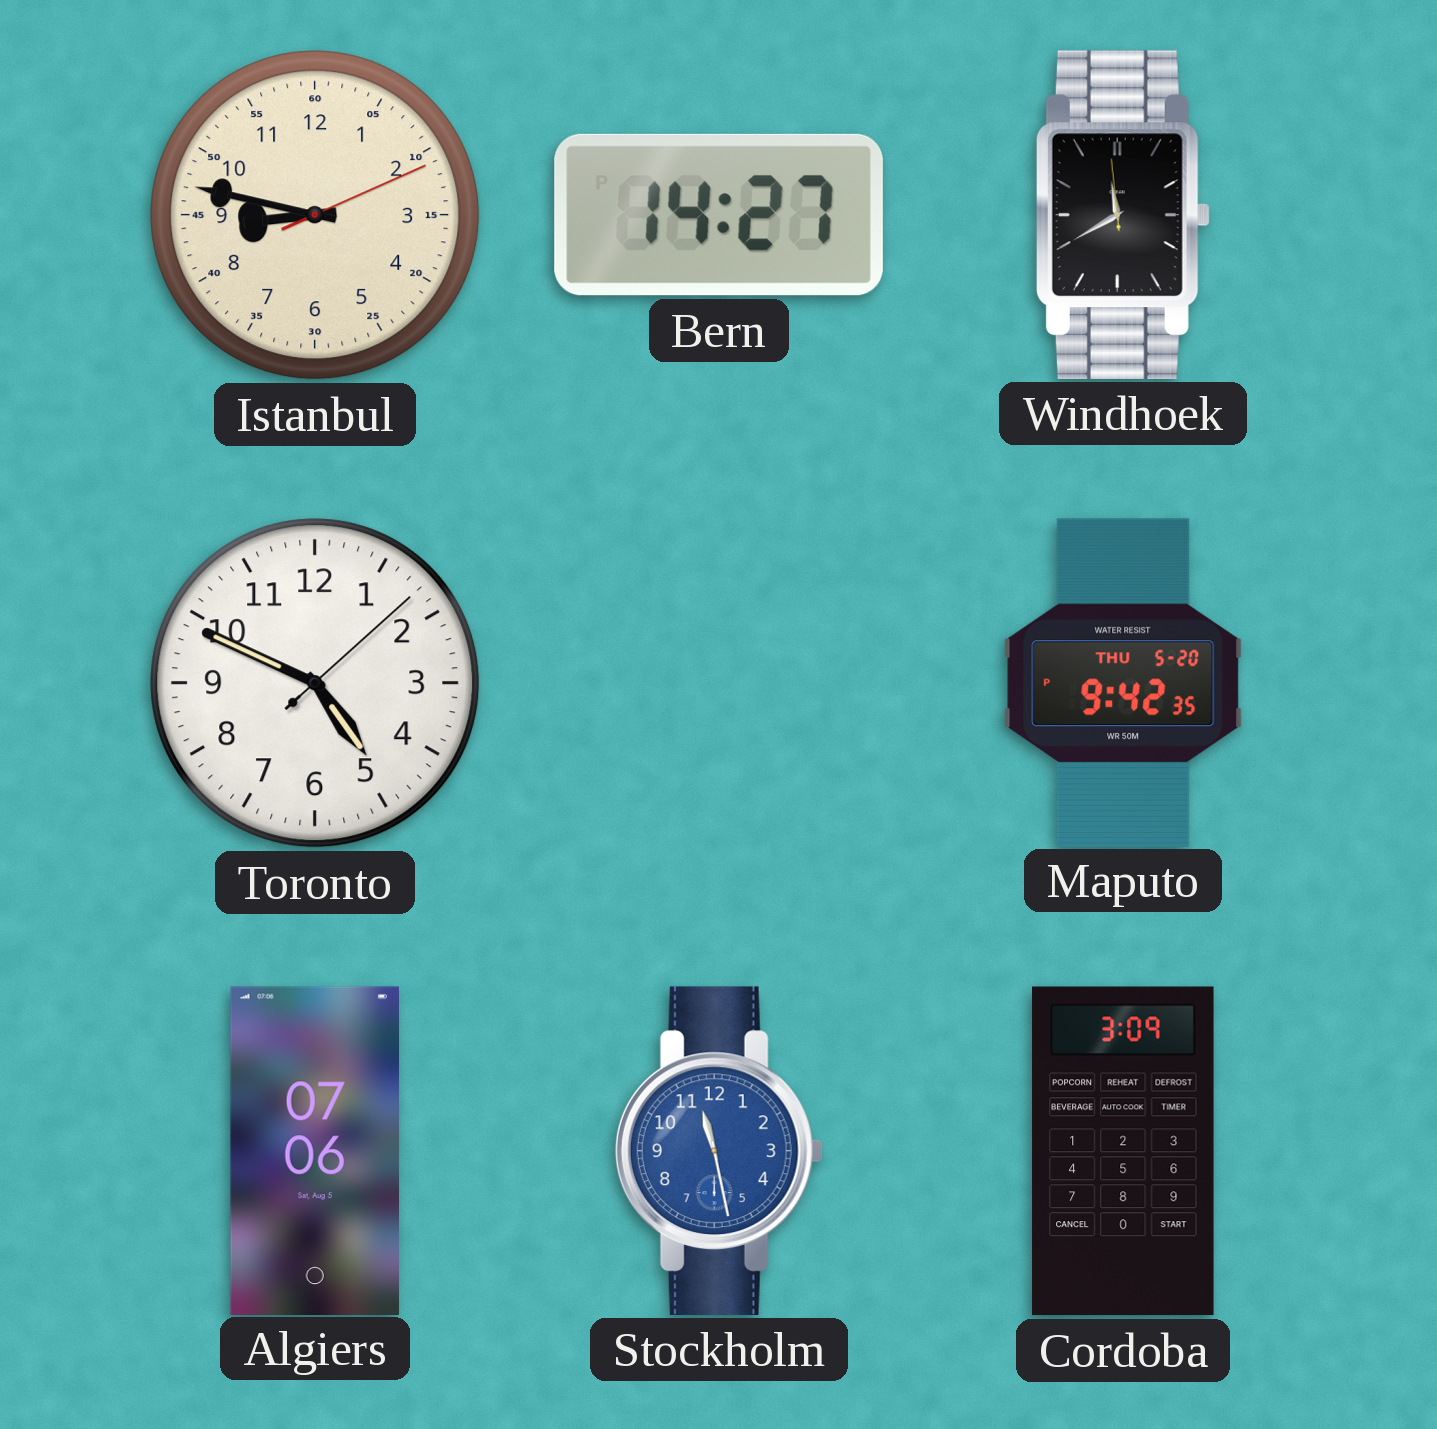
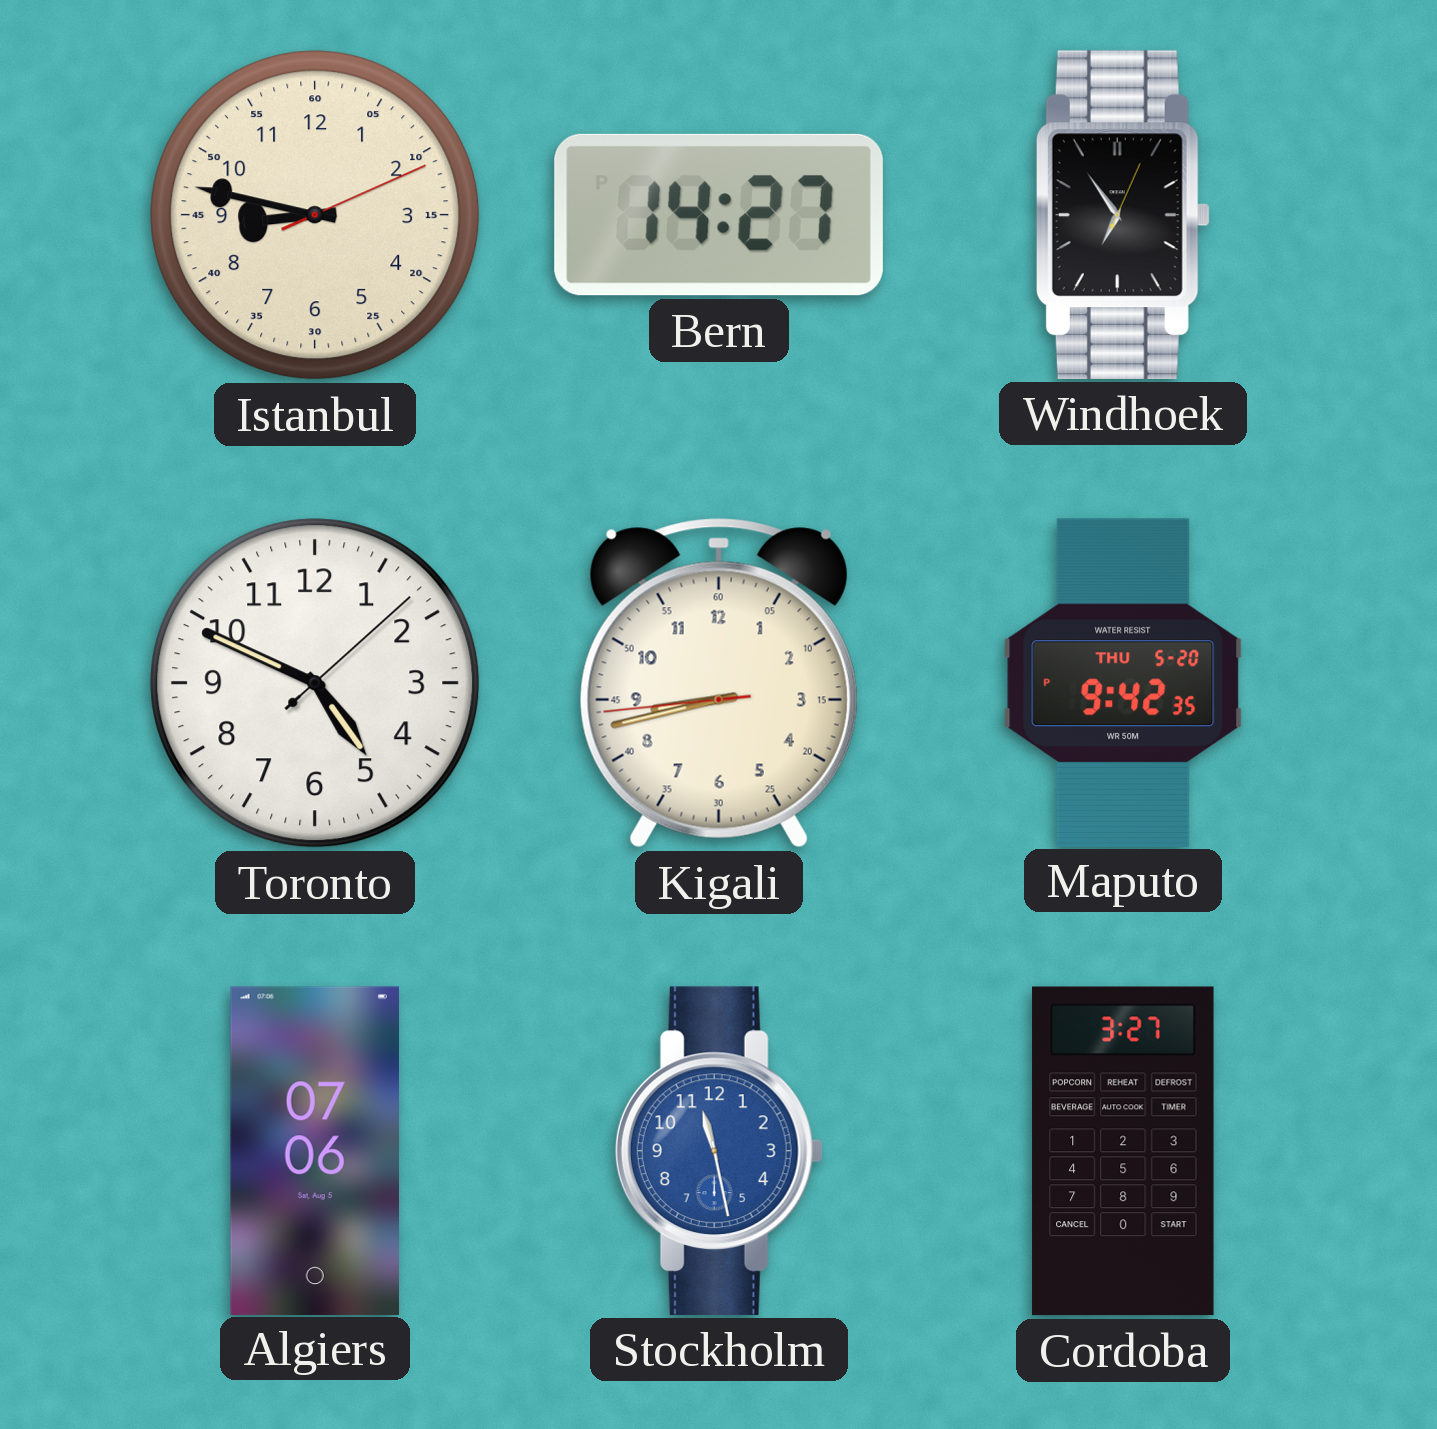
Windhoek: 11:39 -> 6:54
Kigali: none -> 8:42
Cordoba: 3:09 -> 3:27
